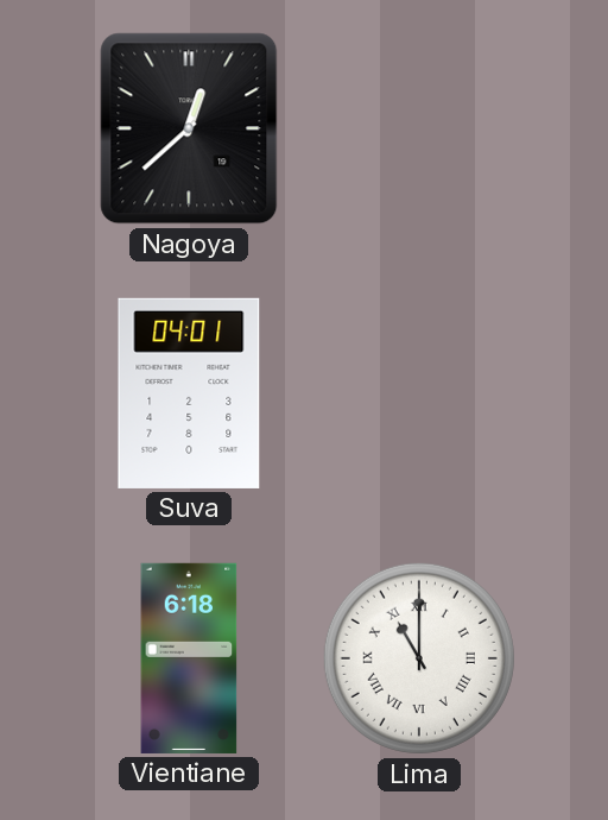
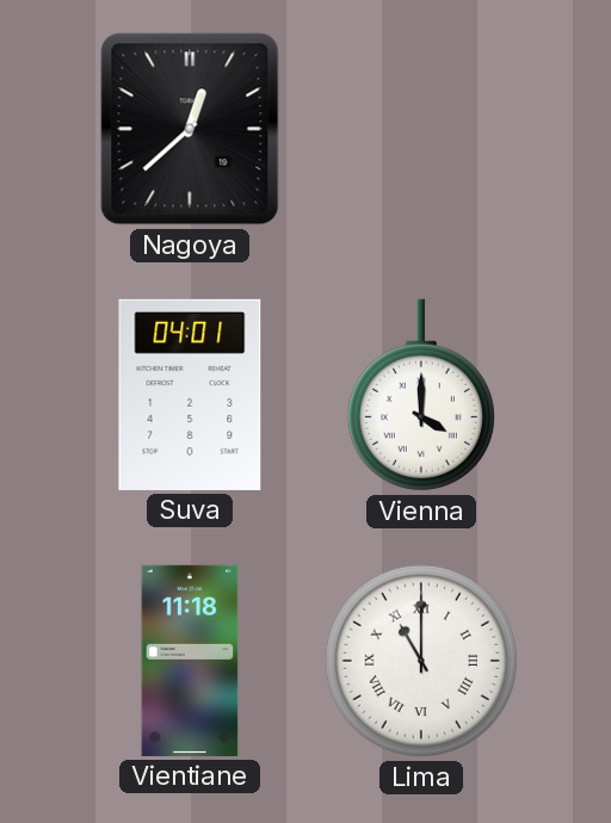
Vienna: none -> 4:00
Vientiane: 6:18 -> 11:18
